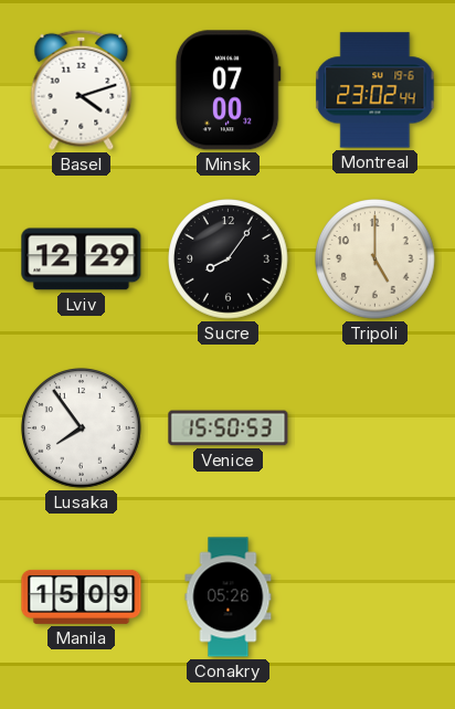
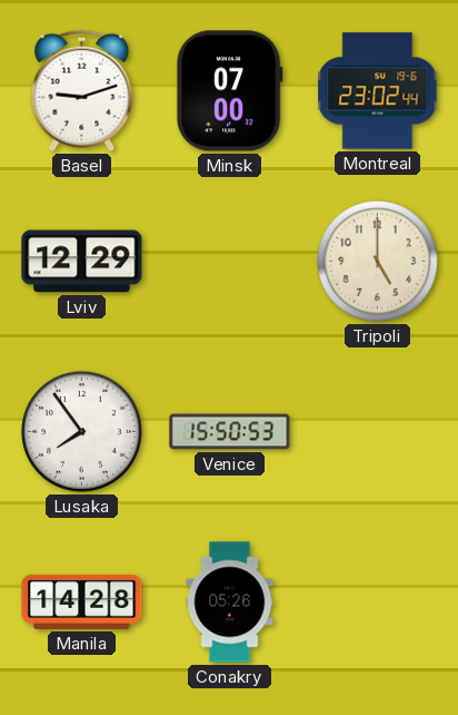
Basel: 4:12 -> 9:12
Sucre: 8:06 -> none
Manila: 15:09 -> 14:28
